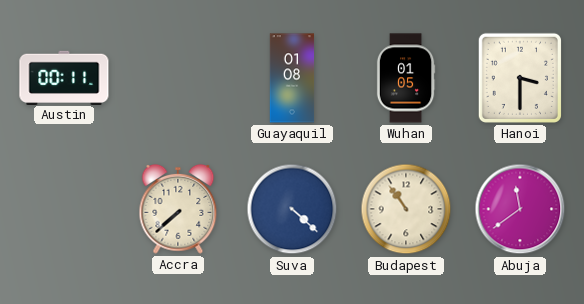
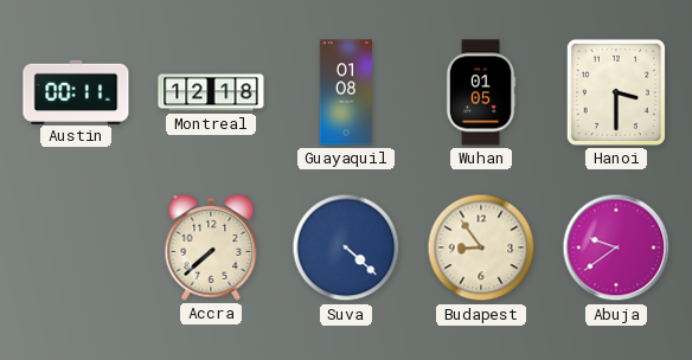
Montreal: none -> 12:18
Budapest: 10:54 -> 8:54
Abuja: 11:39 -> 9:39
